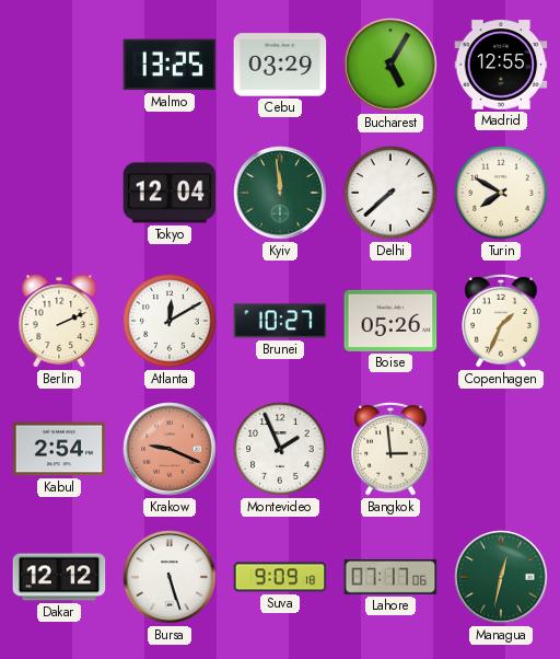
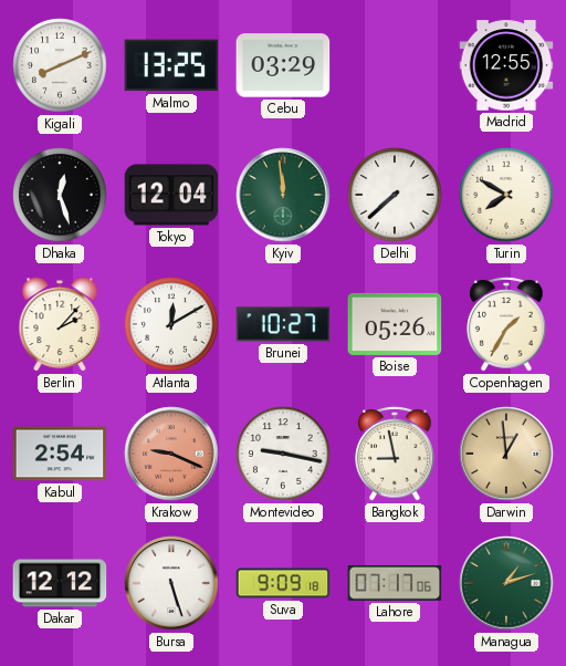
Kigali: none -> 8:11
Bucharest: 5:05 -> none
Dhaka: none -> 12:27
Berlin: 2:11 -> 2:07
Copenhagen: 1:34 -> 1:35
Montevideo: 1:56 -> 9:17
Bangkok: 2:59 -> 8:58
Darwin: none -> 12:59
Managua: 12:32 -> 1:12
